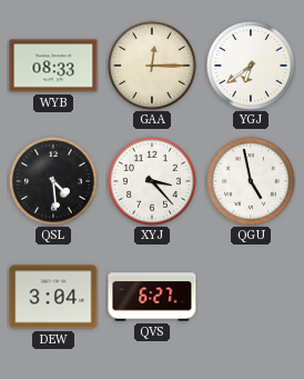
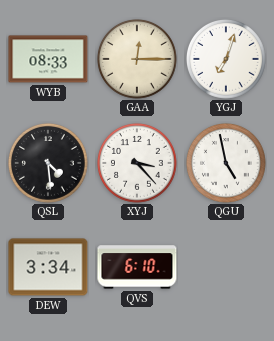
YGJ: 6:39 -> 7:03
DEW: 3:04 -> 3:34
QVS: 6:27 -> 6:10
